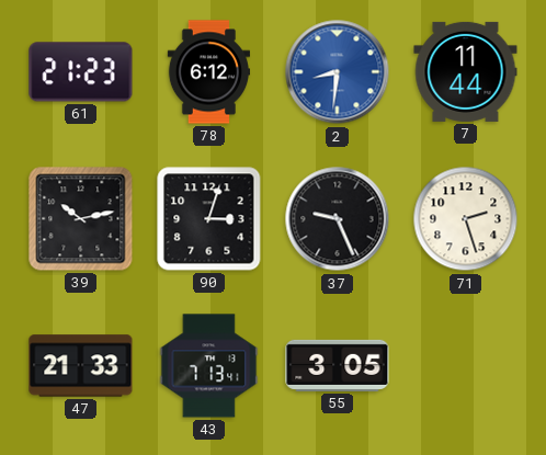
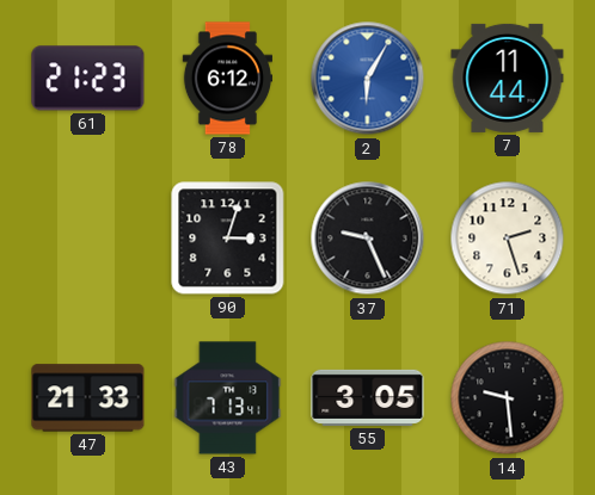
2: 8:31 -> 6:05
39: 10:13 -> none
14: none -> 9:29
